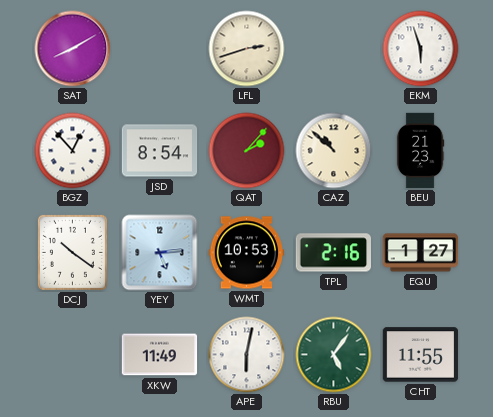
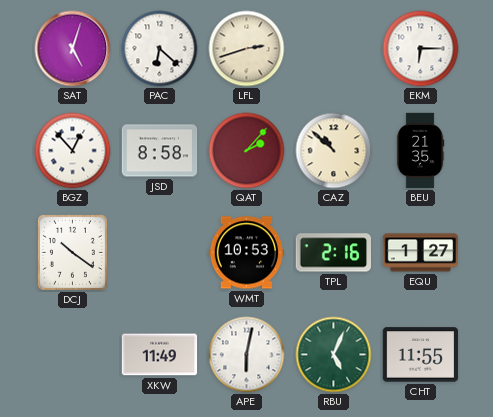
SAT: 8:10 -> 5:03
PAC: none -> 6:22
EKM: 5:57 -> 6:15
JSD: 8:54 -> 8:58
BEU: 21:23 -> 21:35
YEY: 5:14 -> none
RBU: 5:06 -> 5:04
